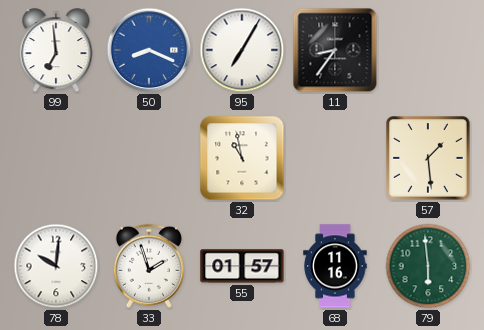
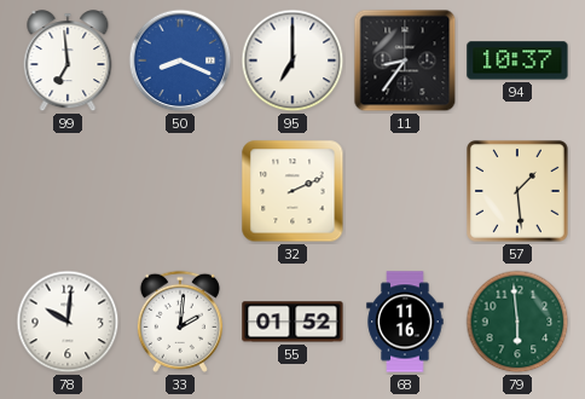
95: 7:05 -> 7:00
94: none -> 10:37
32: 10:58 -> 2:11
33: 1:57 -> 2:01
55: 01:57 -> 01:52
